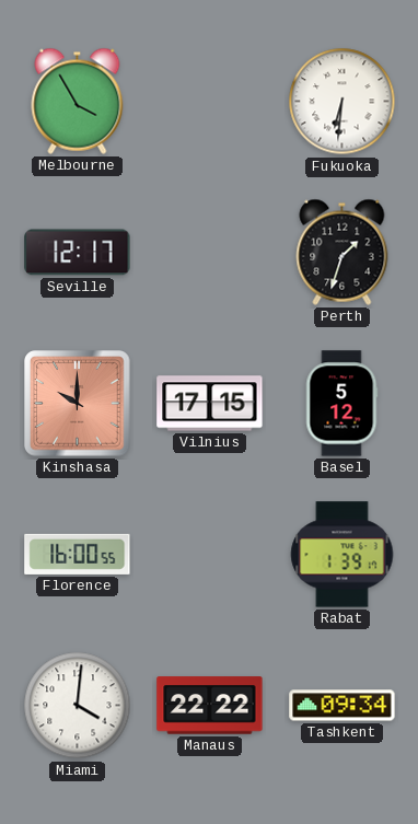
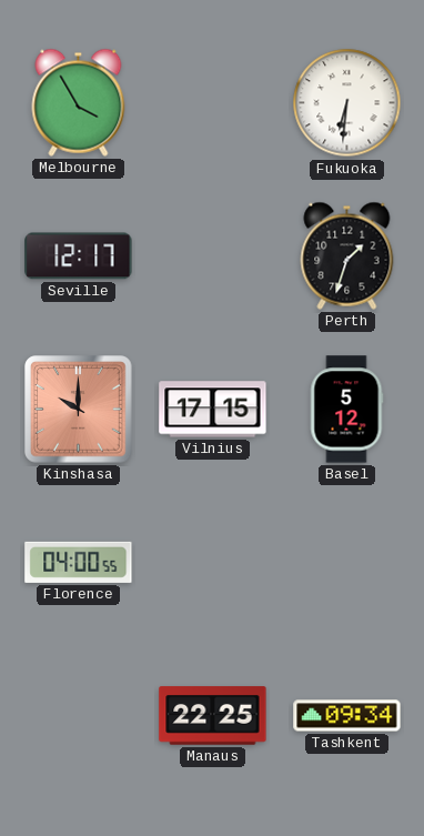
Florence: 16:00 -> 04:00
Rabat: 1:39 -> none
Miami: 4:01 -> none
Manaus: 22:22 -> 22:25
